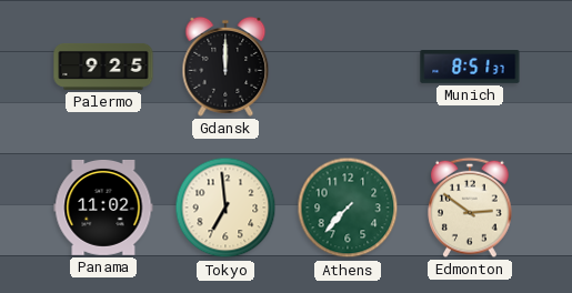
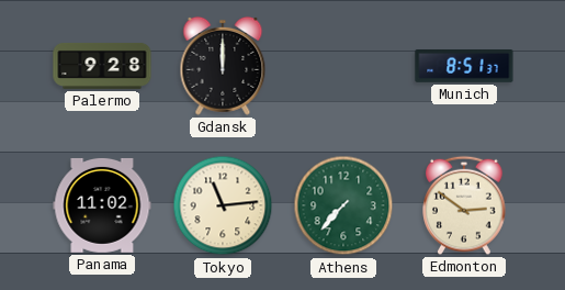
Palermo: 9:25 -> 9:28
Tokyo: 6:59 -> 11:14
